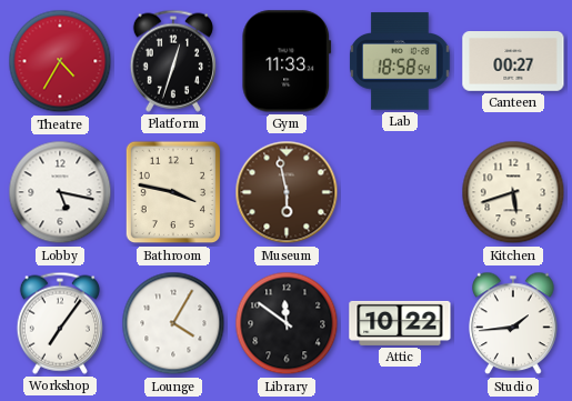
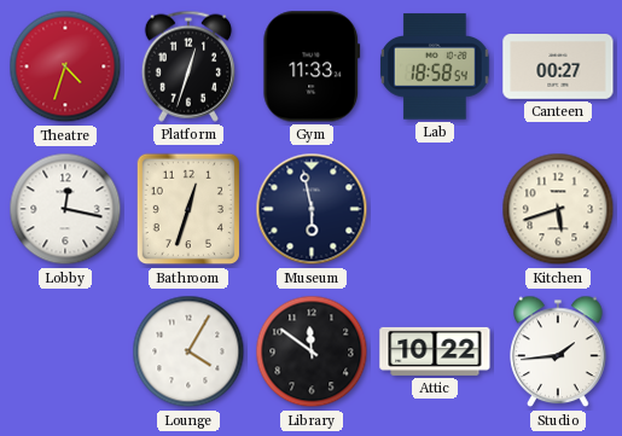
Theatre: 4:35 -> 4:33
Lobby: 5:17 -> 12:17
Bathroom: 3:47 -> 12:33
Museum dial: brown -> navy
Workshop: 7:06 -> none
